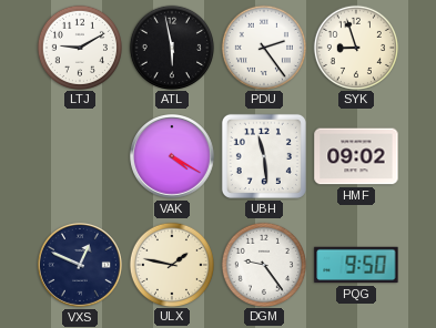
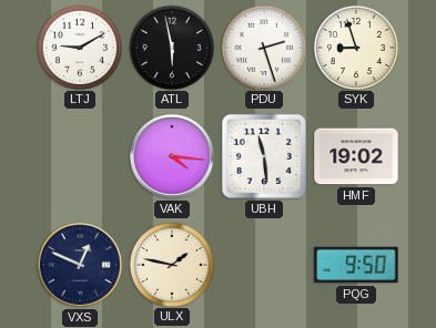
PDU: 2:24 -> 2:27
VAK: 4:20 -> 4:16
HMF: 09:02 -> 19:02
DGM: 9:24 -> none
